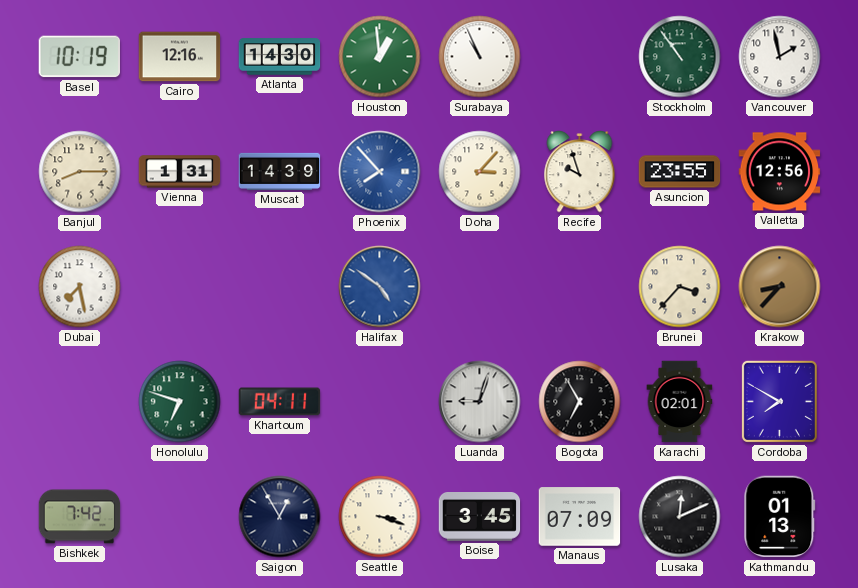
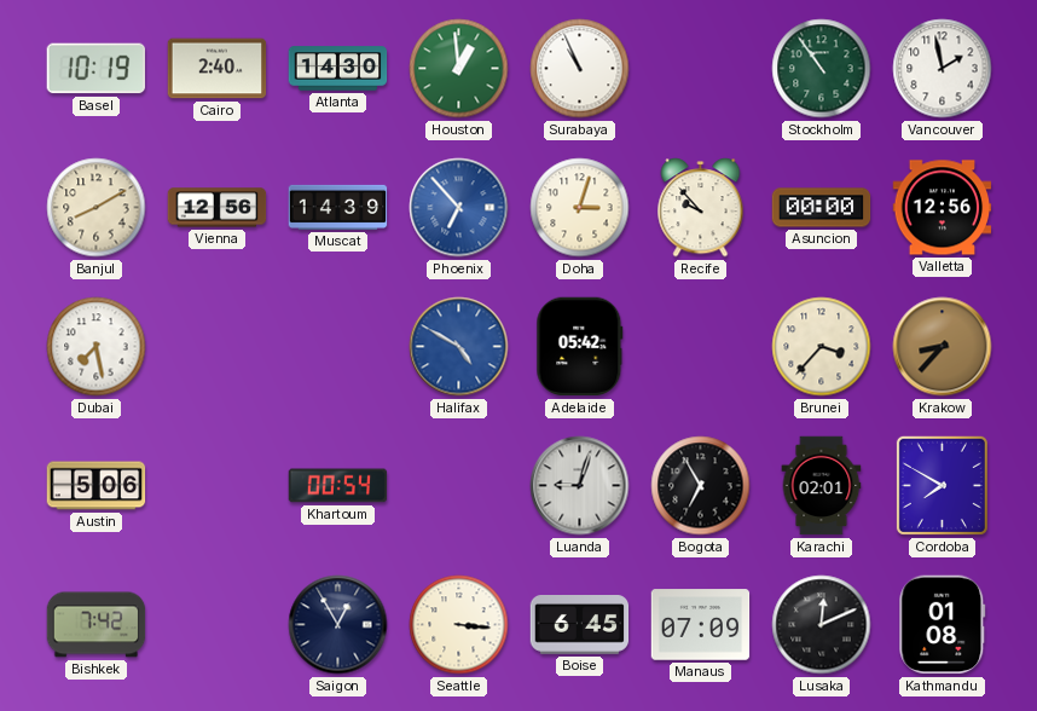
Cairo: 12:16 -> 2:40
Banjul: 8:15 -> 8:10
Vienna: 1:31 -> 12:56
Phoenix: 7:53 -> 6:53
Doha: 3:07 -> 3:03
Recife: 9:57 -> 9:53
Asuncion: 23:55 -> 00:00
Halifax: 4:51 -> 4:50
Adelaide: none -> 05:42
Austin: none -> 5:06
Honolulu: 6:48 -> none
Khartoum: 04:11 -> 00:54
Seattle: 3:18 -> 3:16
Boise: 3:45 -> 6:45
Kathmandu: 01:13 -> 01:08
